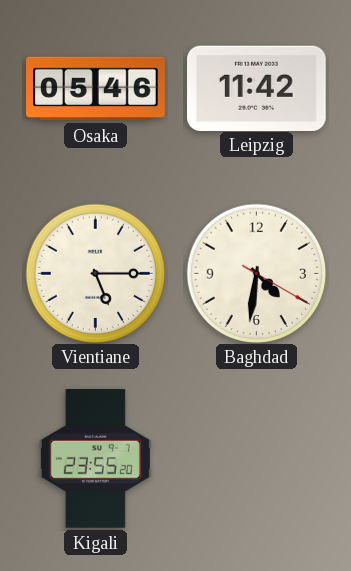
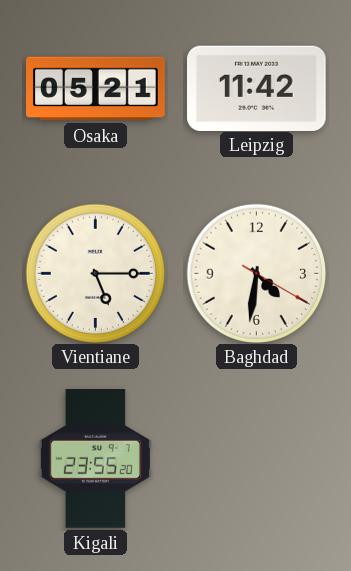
Osaka: 05:46 -> 05:21
